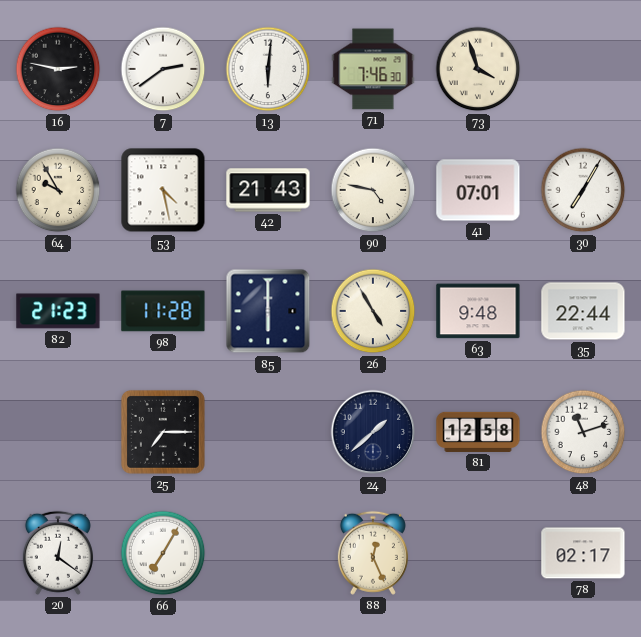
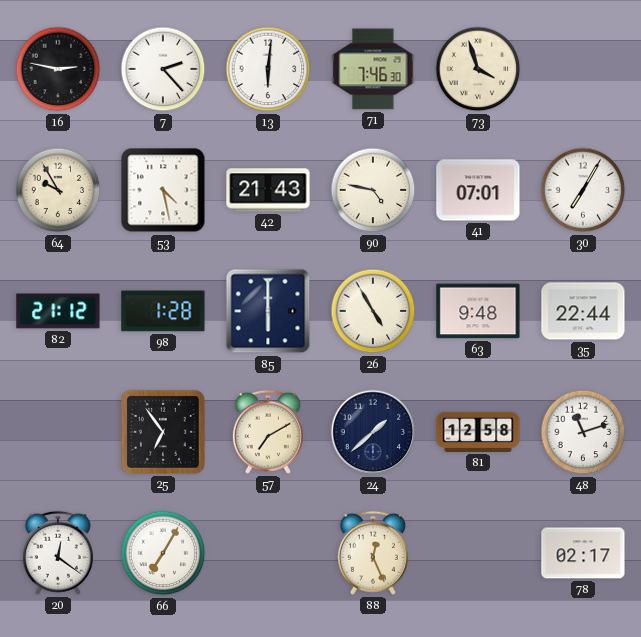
7: 2:39 -> 2:23
82: 21:23 -> 21:12
98: 11:28 -> 1:28
25: 7:15 -> 6:54
57: none -> 7:10
